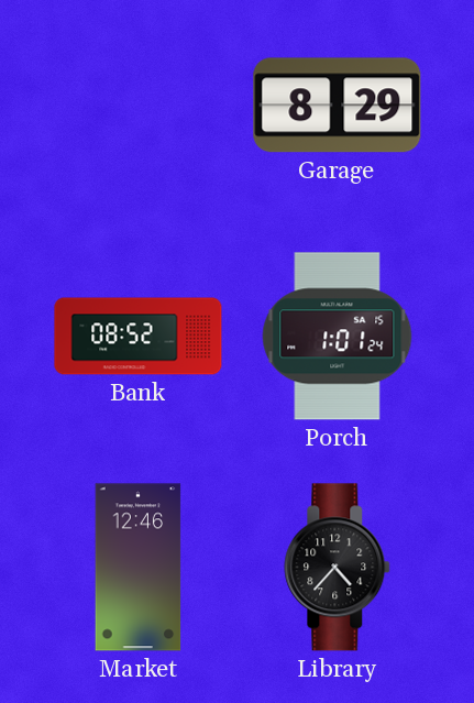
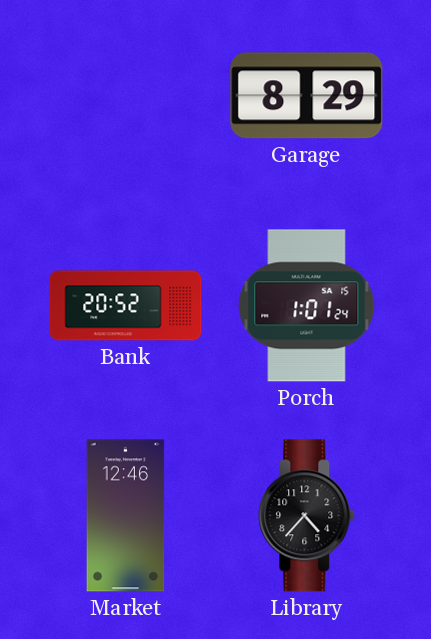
Bank: 08:52 -> 20:52
